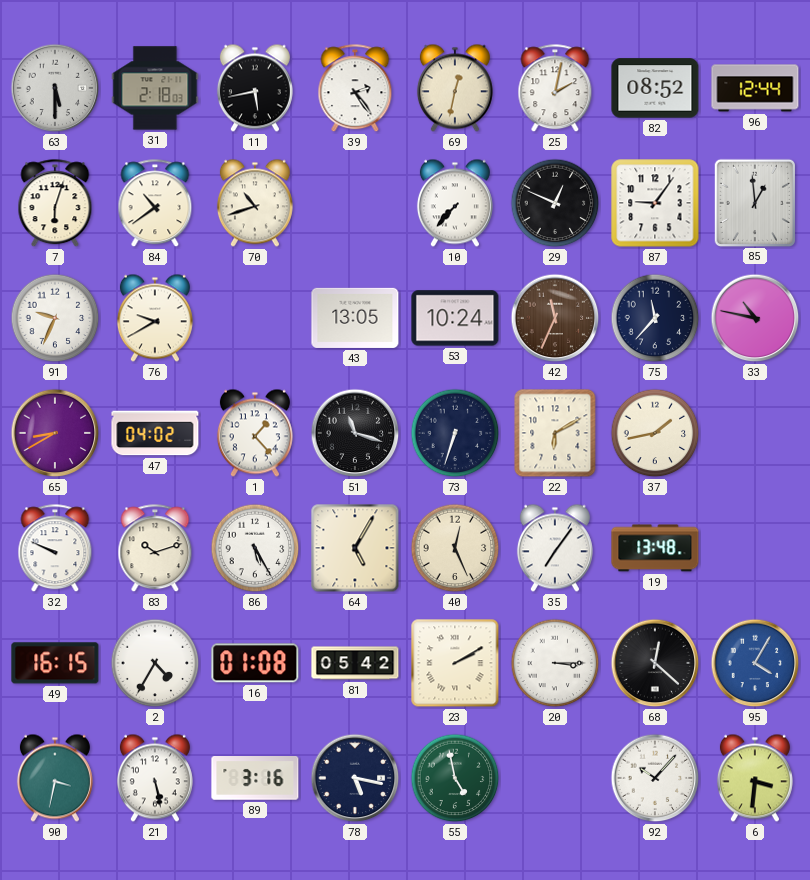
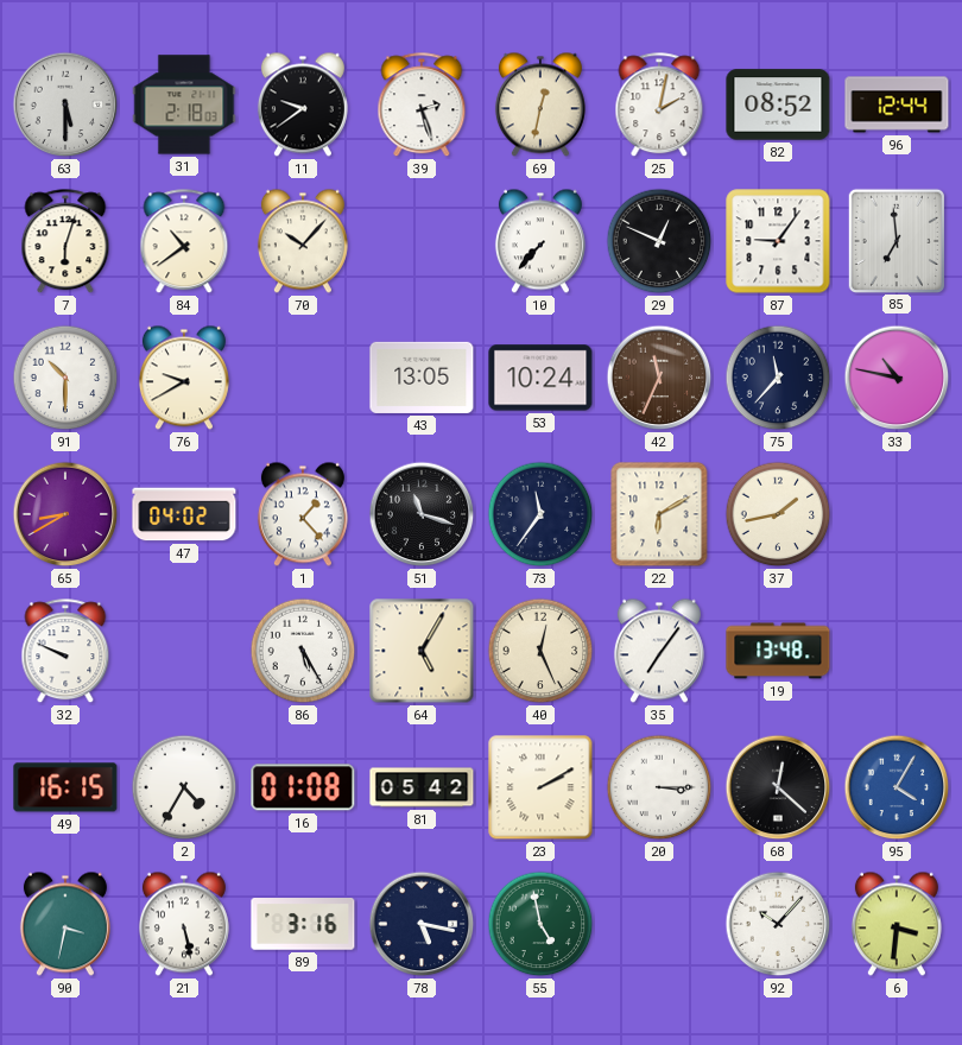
11: 5:43 -> 9:39
39: 2:24 -> 2:27
70: 10:42 -> 10:07
85: 12:59 -> 6:59
91: 9:34 -> 10:30
73: 6:33 -> 11:36
83: 10:12 -> none
